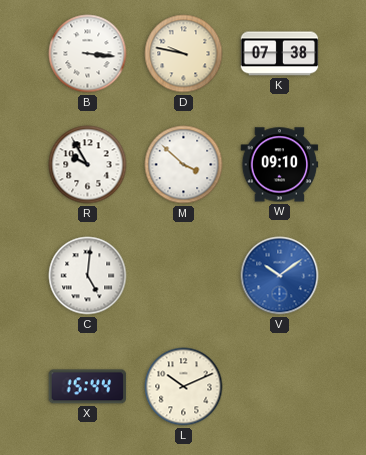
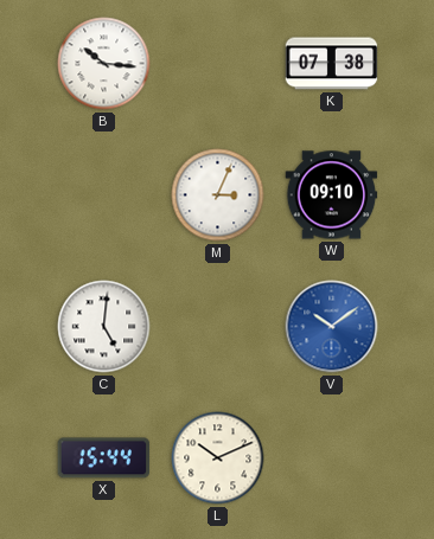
B: 3:16 -> 10:16
D: 9:47 -> none
R: 9:55 -> none
M: 3:52 -> 3:04
